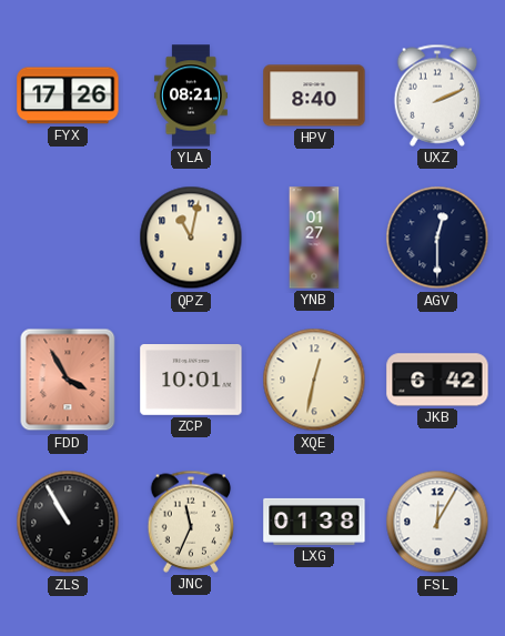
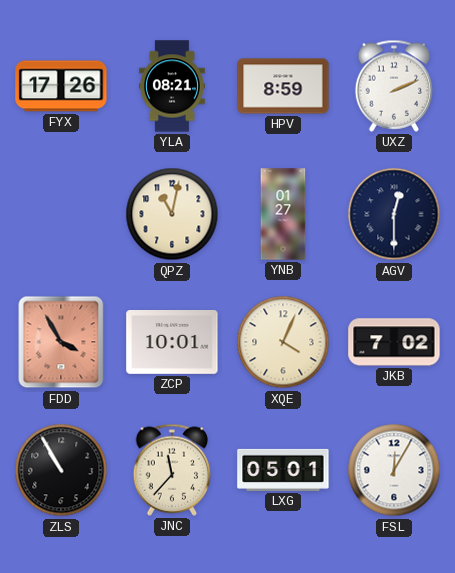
HPV: 8:40 -> 8:59
XQE: 12:32 -> 4:04
JKB: 6:42 -> 7:02
JNC: 11:34 -> 11:37
LXG: 01:38 -> 05:01
